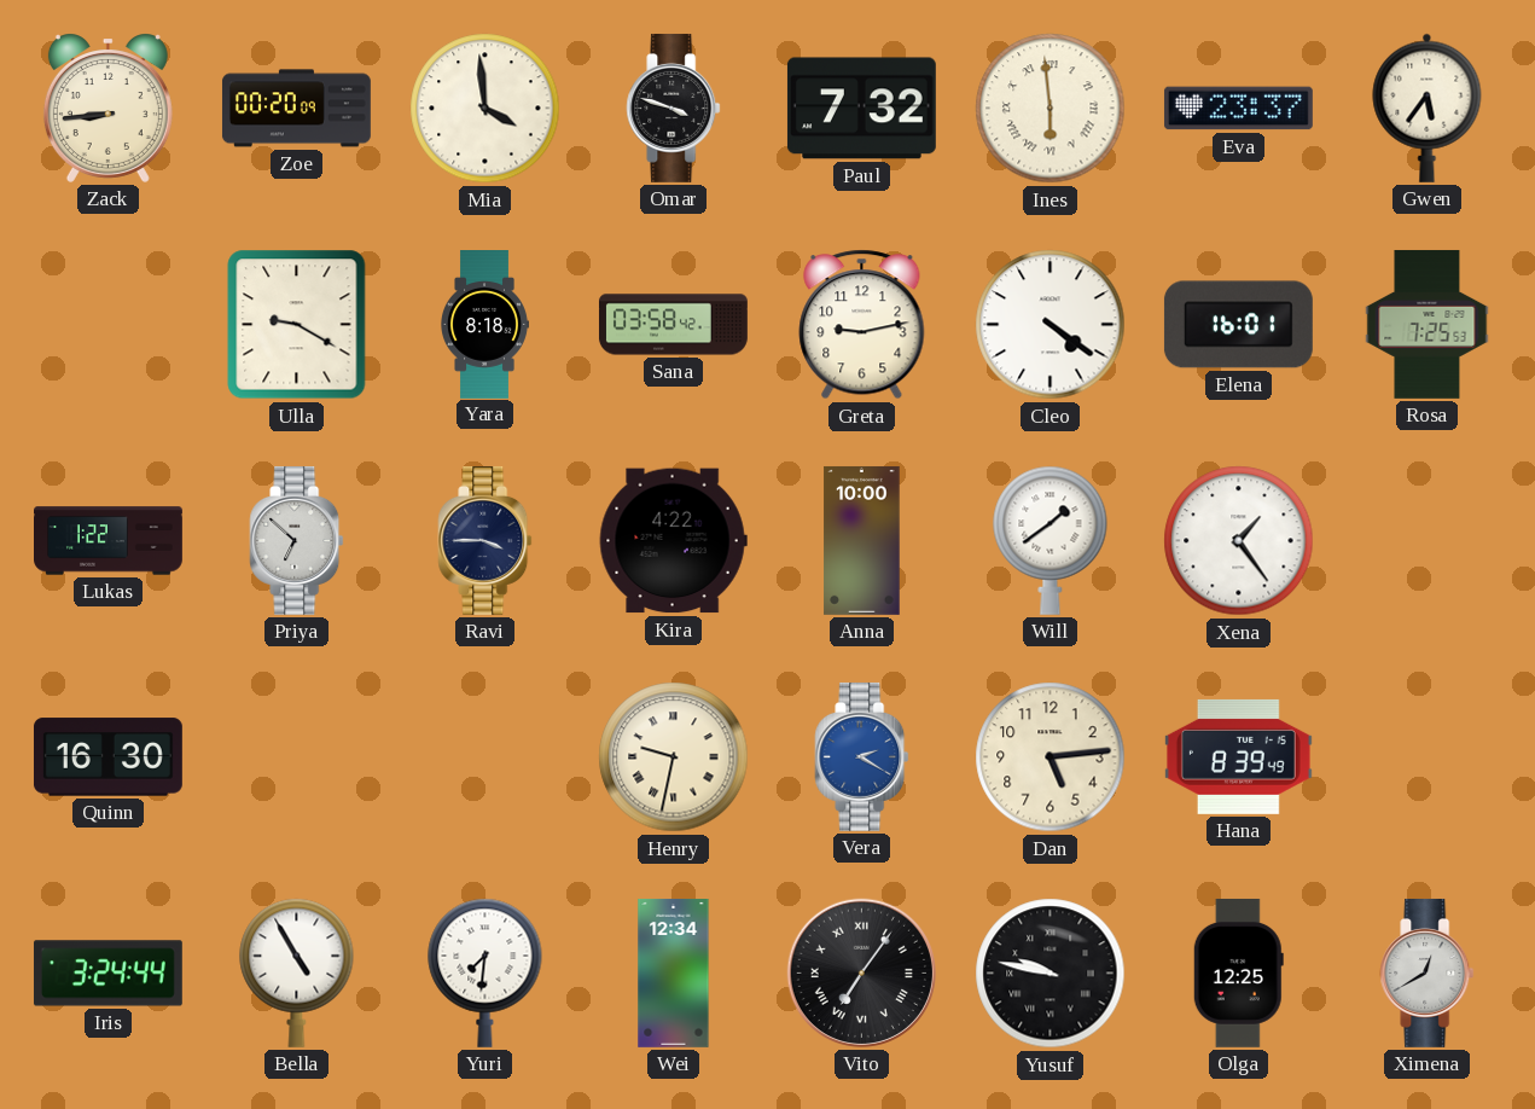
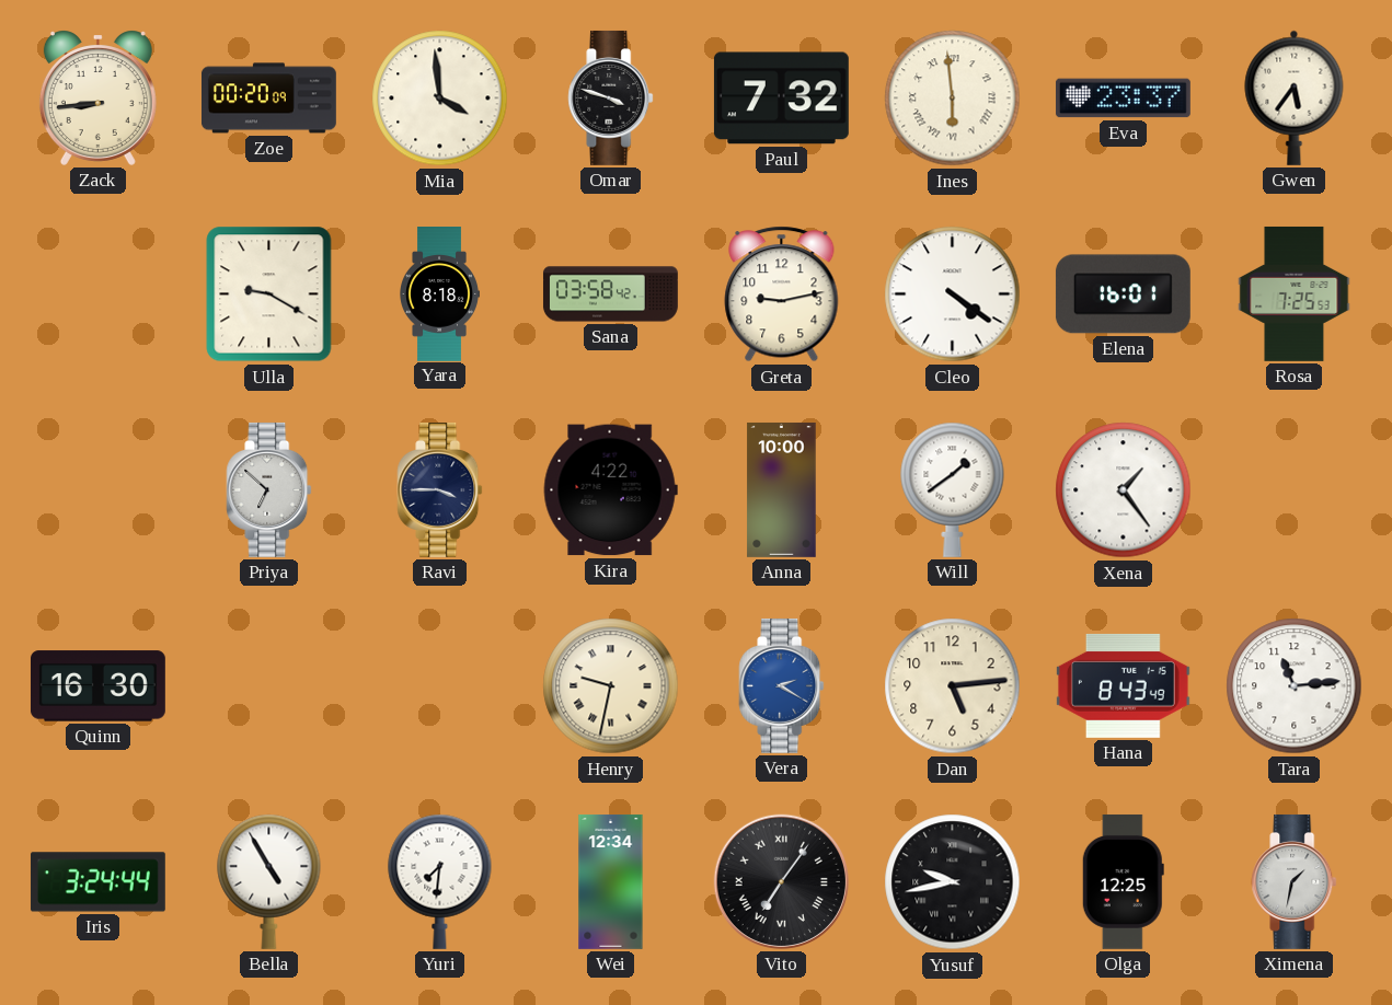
Lukas: 1:22 -> none
Hana: 8:39 -> 8:43
Tara: none -> 11:14
Yusuf: 9:47 -> 9:43
Ximena: 12:40 -> 1:32
